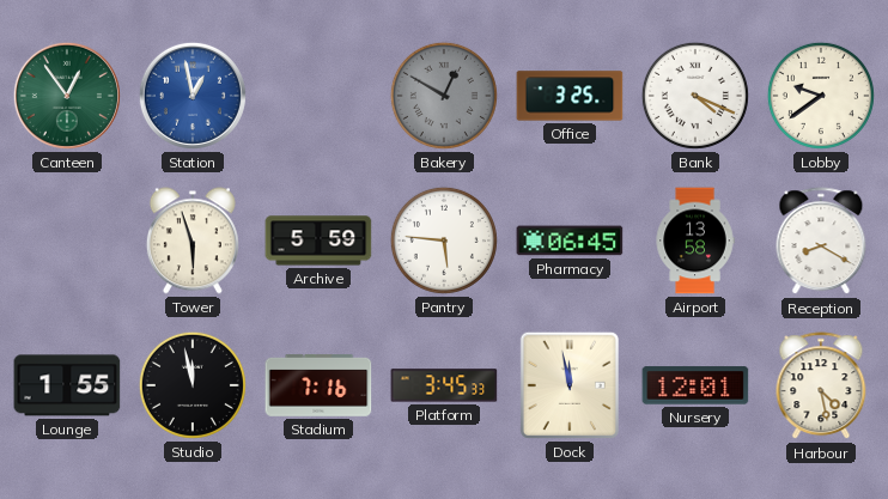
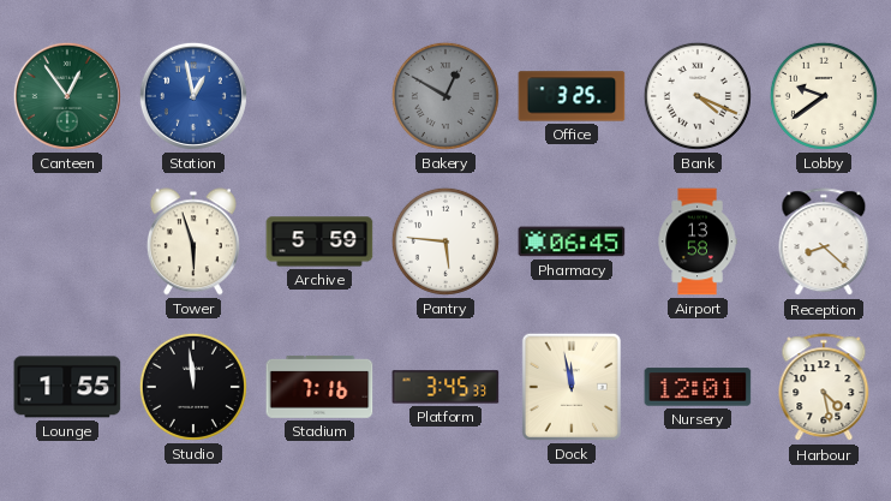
Reception: 8:20 -> 8:22
Studio: 11:58 -> 11:59
